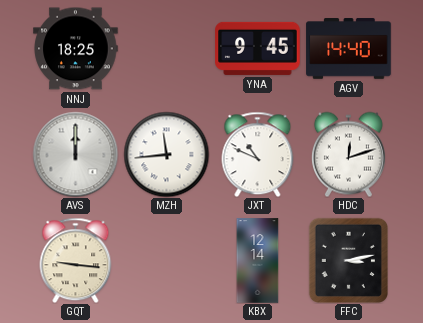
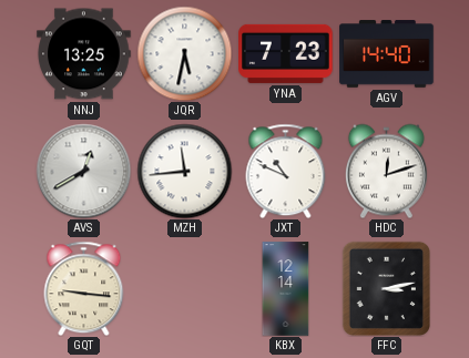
NNJ: 18:25 -> 13:25
JQR: none -> 5:32
YNA: 9:45 -> 7:23
AVS: 12:00 -> 12:40
